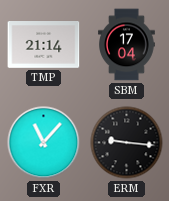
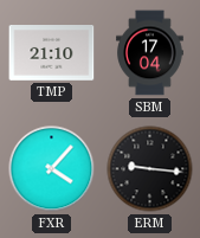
TMP: 21:14 -> 21:10
FXR: 11:07 -> 4:07
